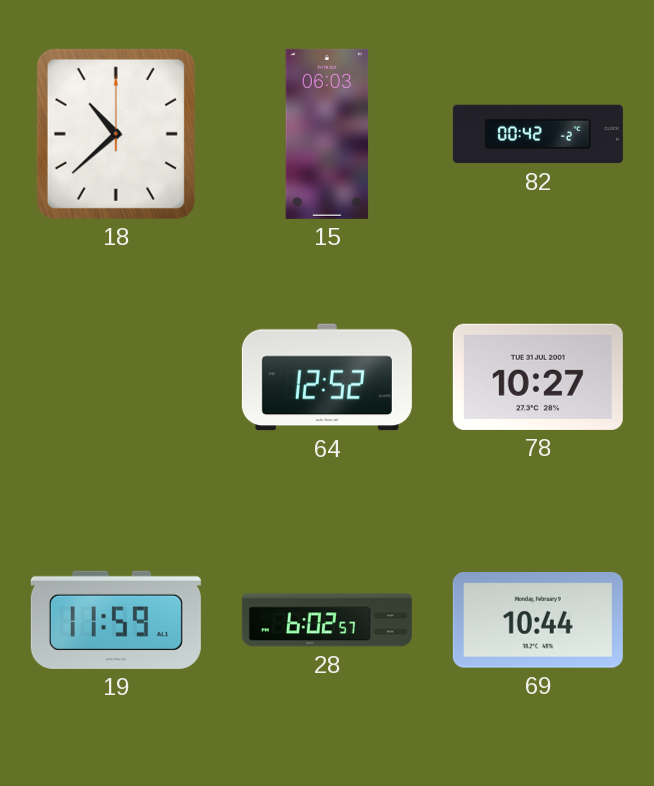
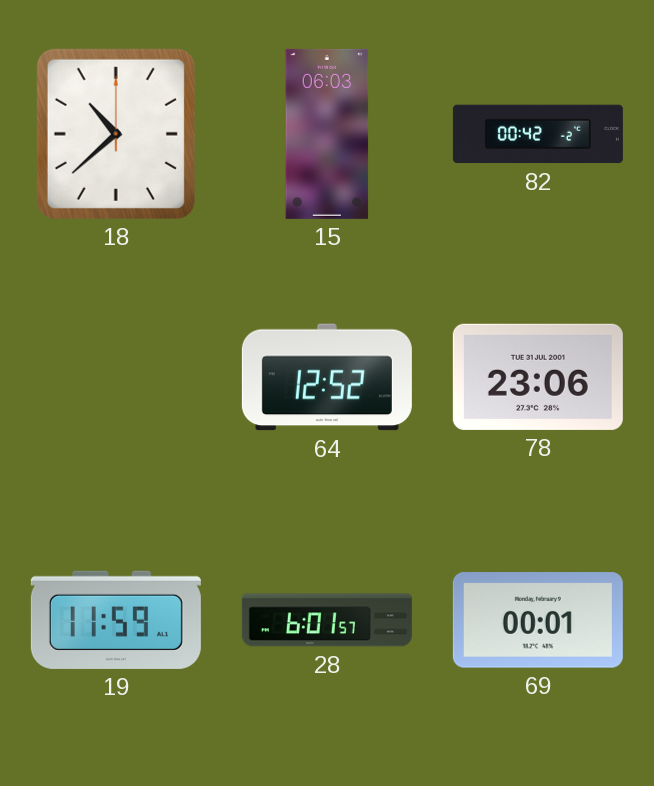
78: 10:27 -> 23:06
28: 6:02 -> 6:01
69: 10:44 -> 00:01
